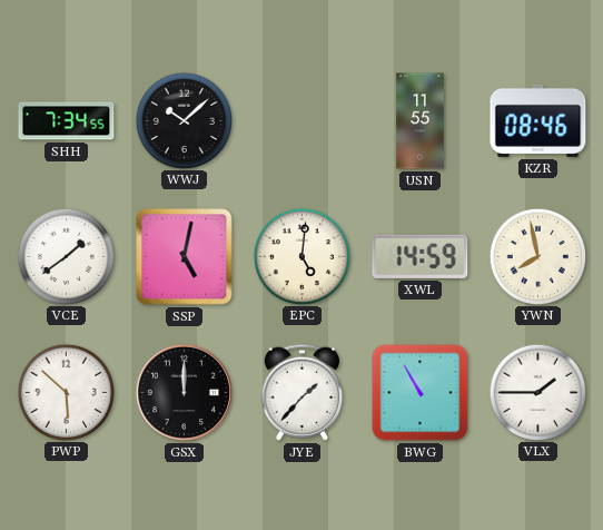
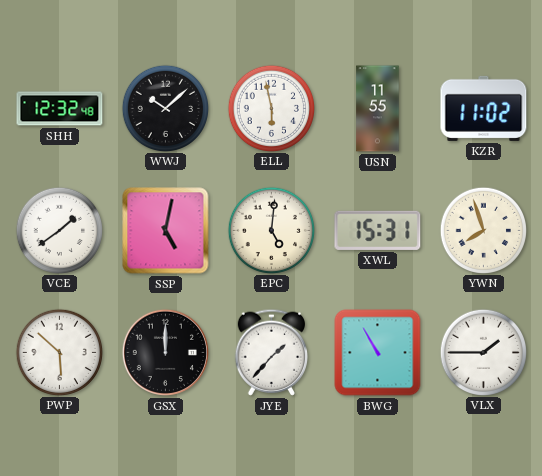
SHH: 7:34 -> 12:32
ELL: none -> 5:58
KZR: 08:46 -> 11:02
XWL: 14:59 -> 15:31
YWN: 7:58 -> 7:57
